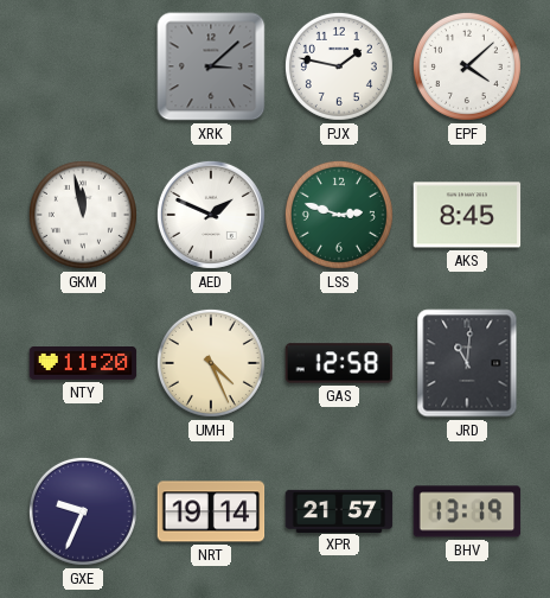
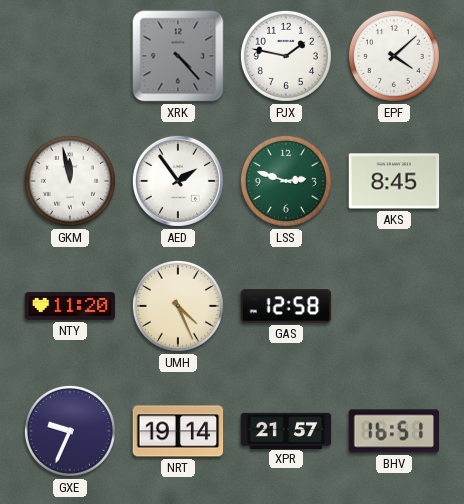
XRK: 3:08 -> 4:23
AED: 1:49 -> 1:54
JRD: 11:01 -> none
BHV: 13:19 -> 16:51
